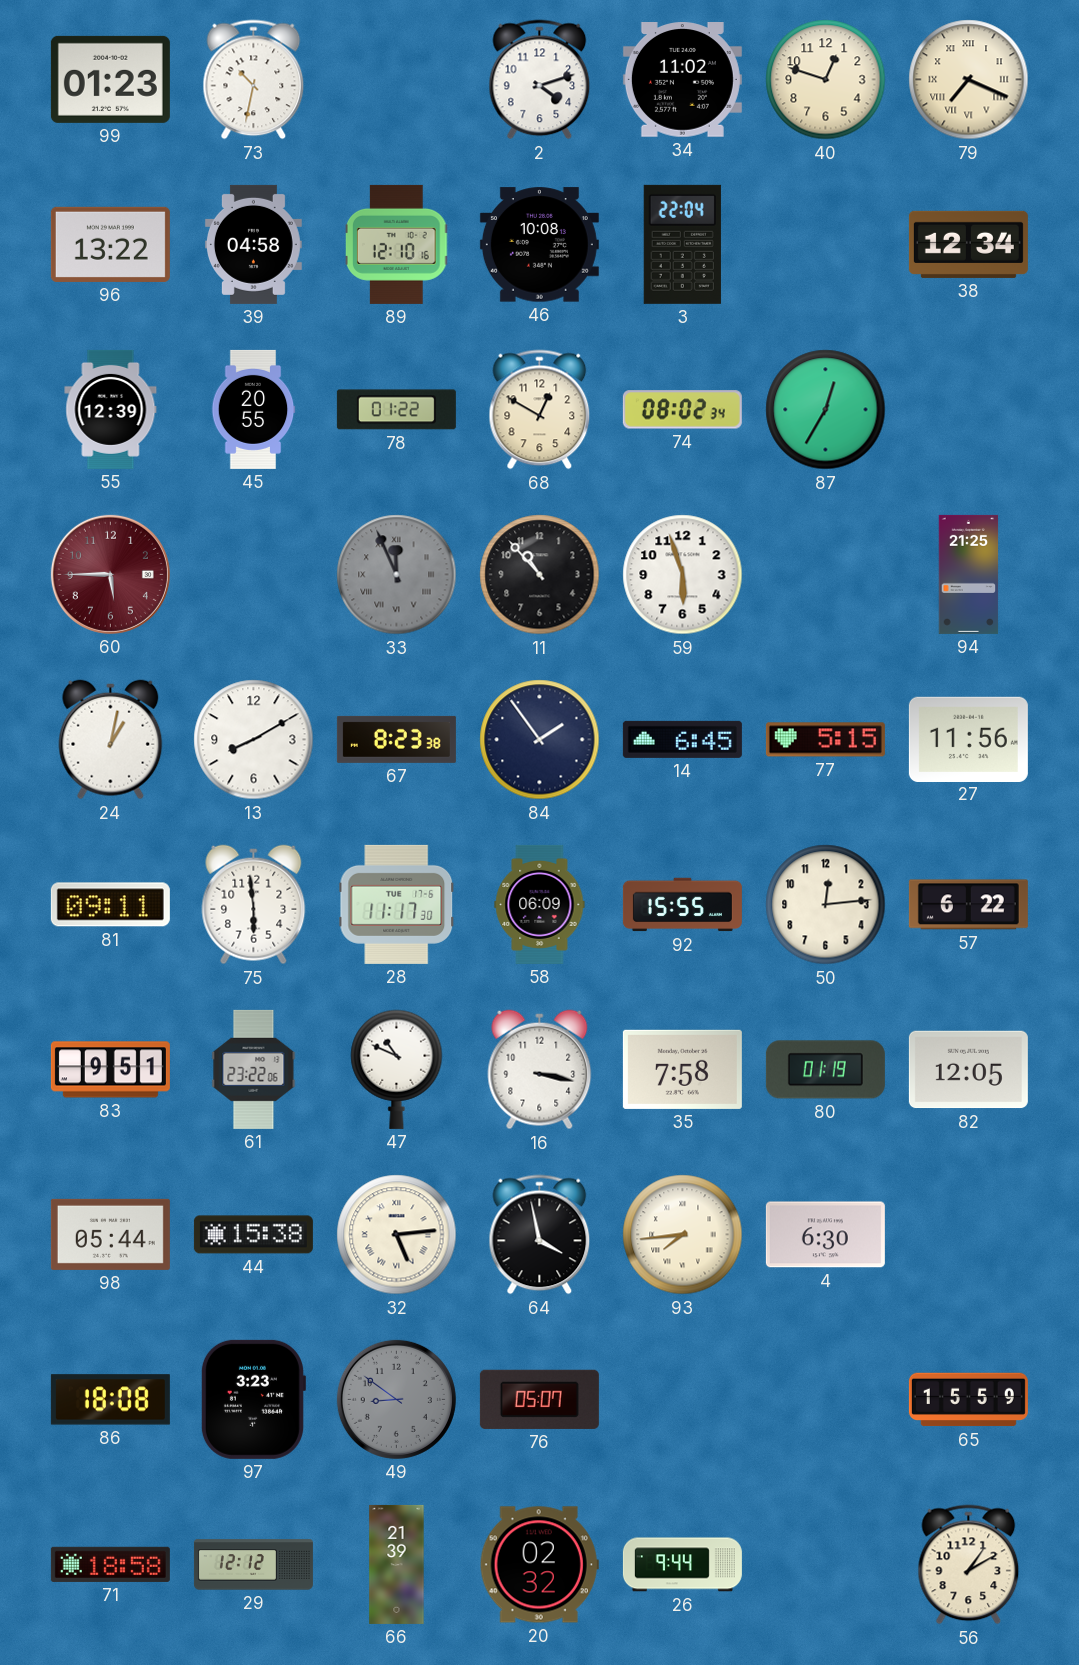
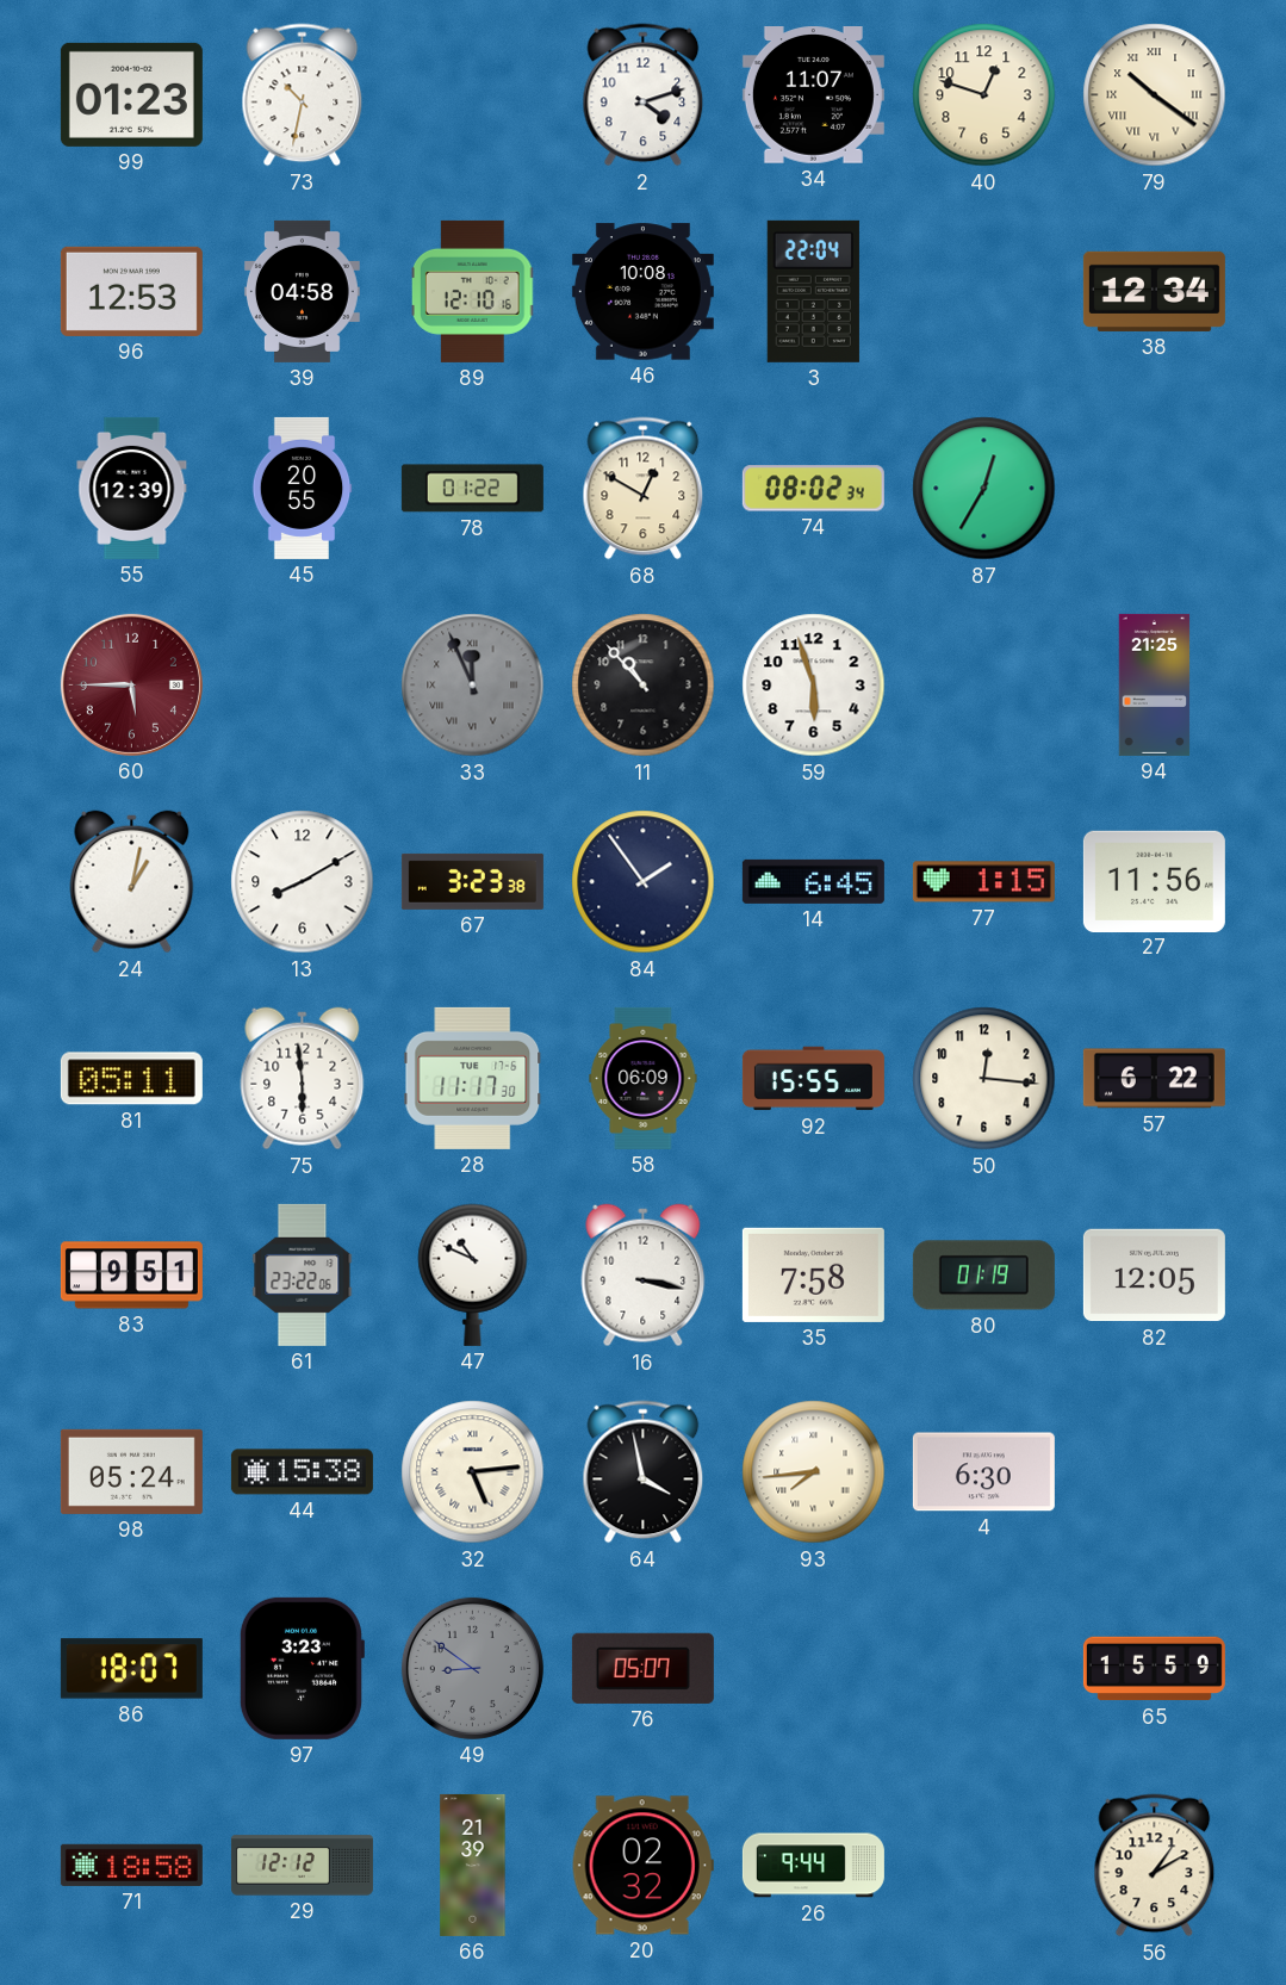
34: 11:02 -> 11:07
79: 7:19 -> 10:21
96: 13:22 -> 12:53
67: 8:23 -> 3:23
77: 5:15 -> 1:15
81: 09:11 -> 05:11
50: 12:14 -> 12:16
98: 05:44 -> 05:24
86: 18:08 -> 18:07
